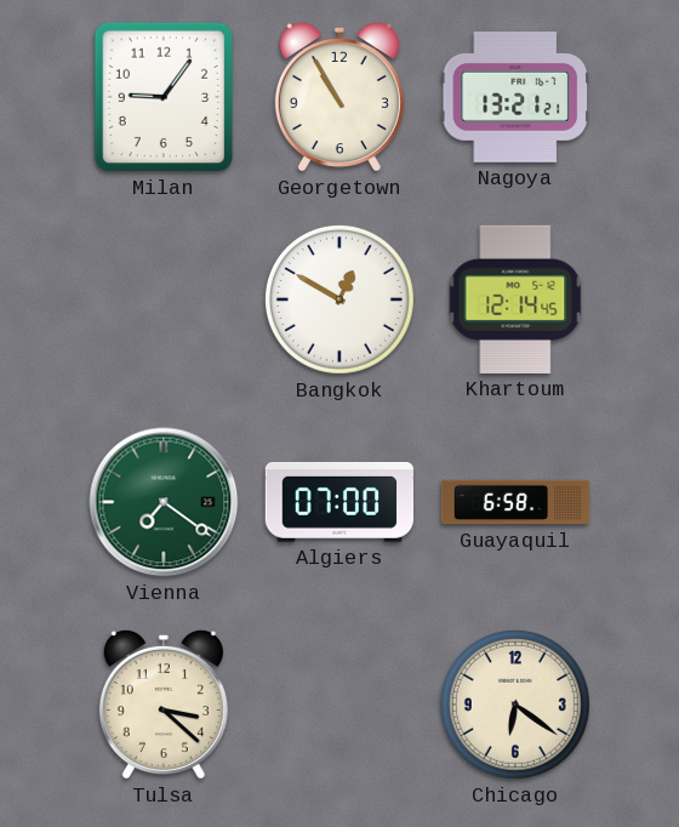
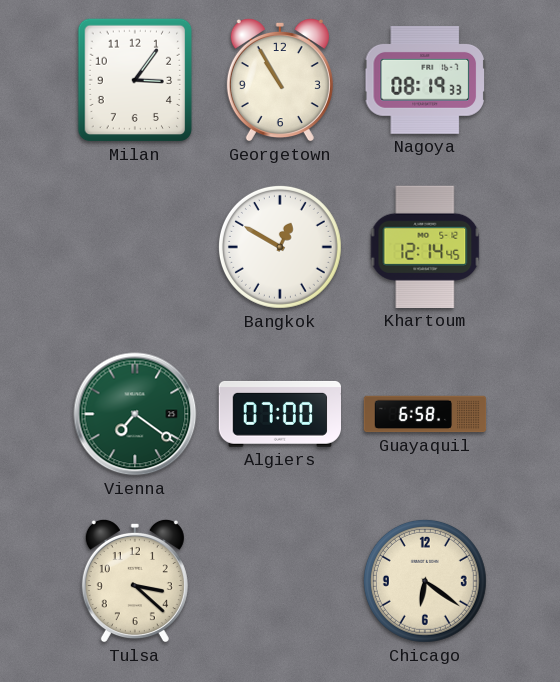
Milan: 9:06 -> 3:06
Nagoya: 13:21 -> 08:19
